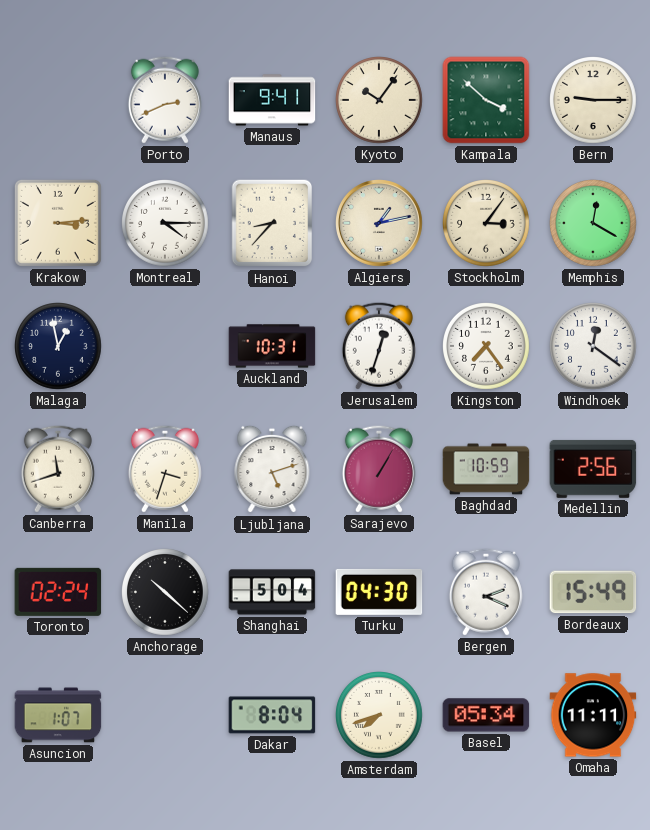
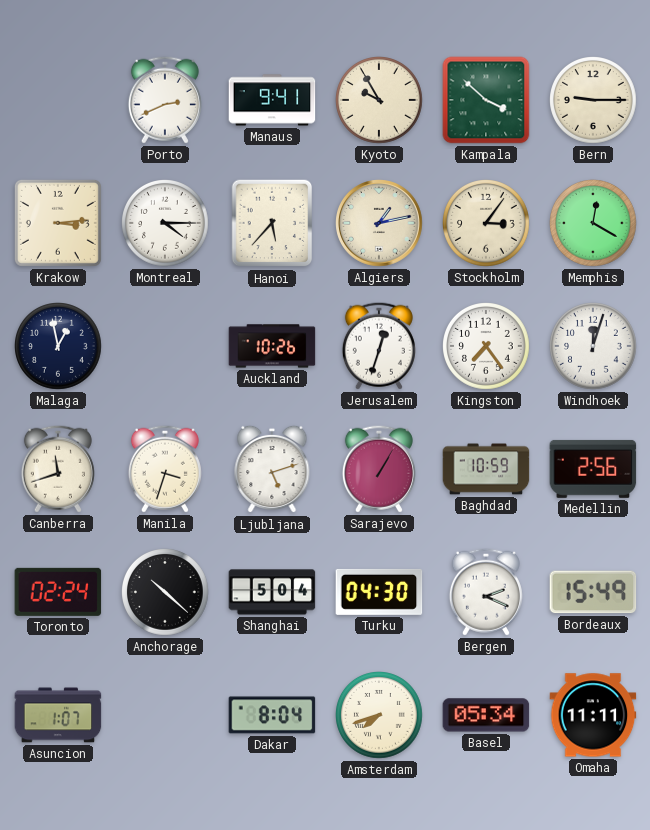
Kyoto: 10:06 -> 9:55
Hanoi: 8:37 -> 5:37
Auckland: 10:31 -> 10:26
Windhoek: 12:21 -> 12:03
